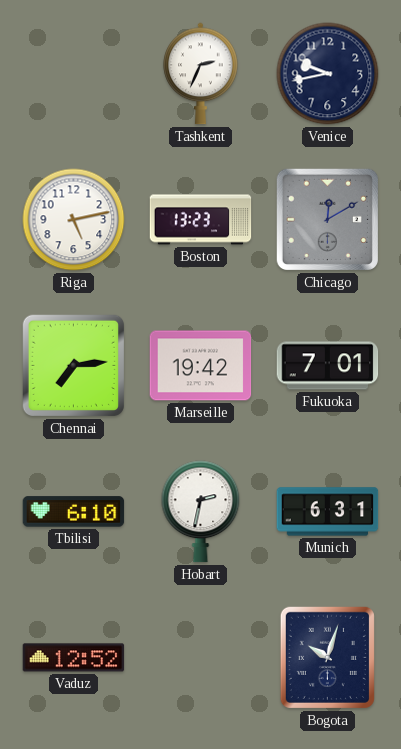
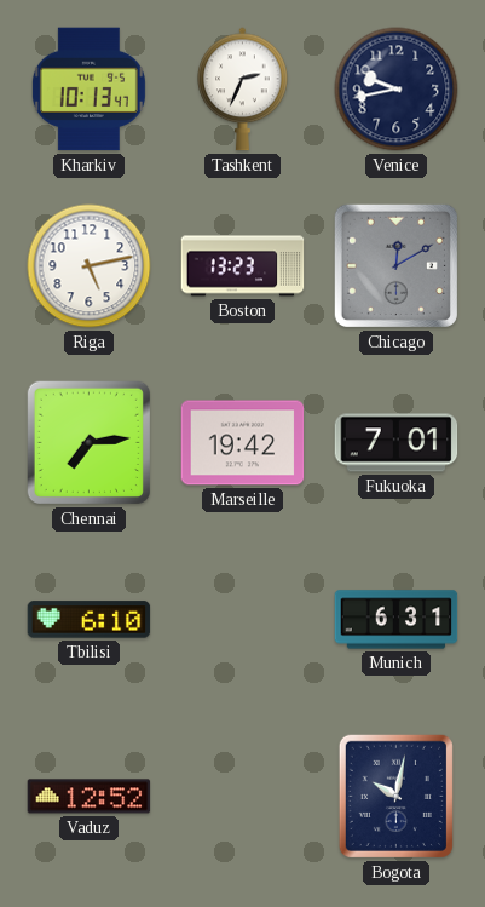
Kharkiv: none -> 10:13
Hobart: 2:32 -> none
Bogota: 10:03 -> 10:02
